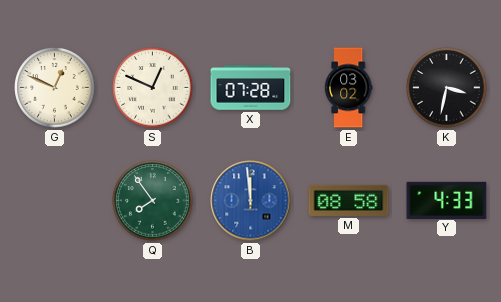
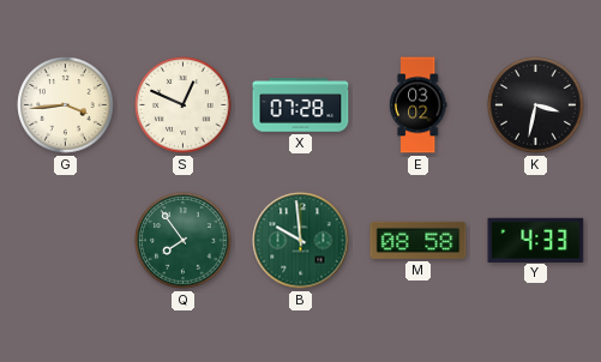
G: 12:49 -> 3:44
B: 11:59 -> 9:59
B dial: blue -> green
